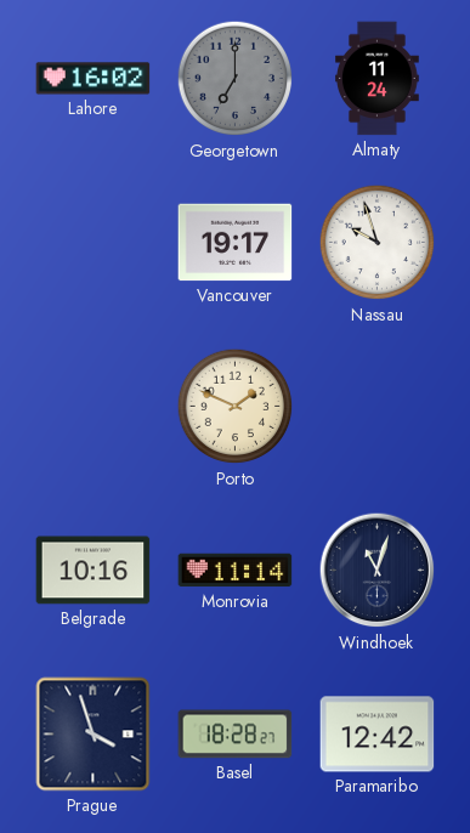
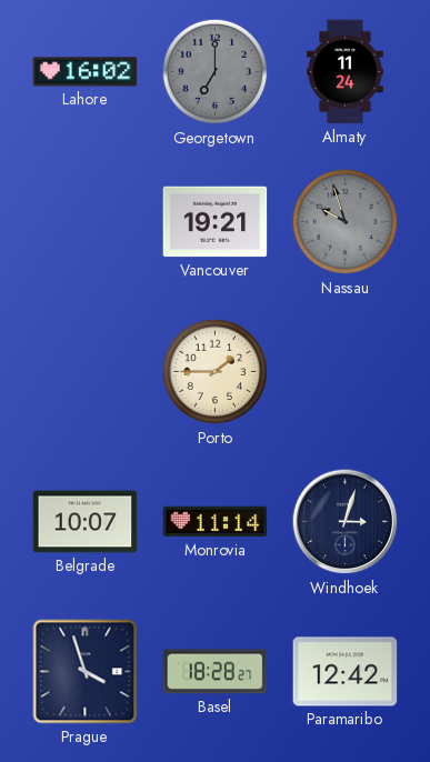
Vancouver: 19:17 -> 19:21
Nassau dial: white -> grey
Porto: 1:49 -> 1:45
Belgrade: 10:16 -> 10:07
Windhoek: 11:03 -> 3:03
